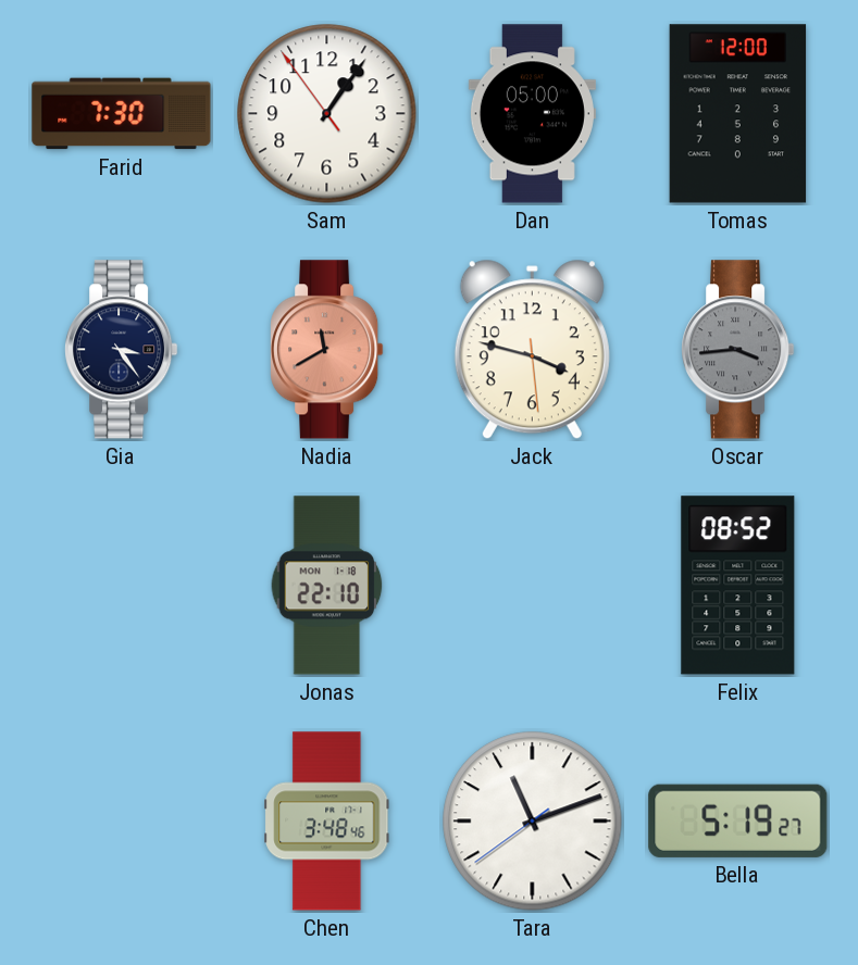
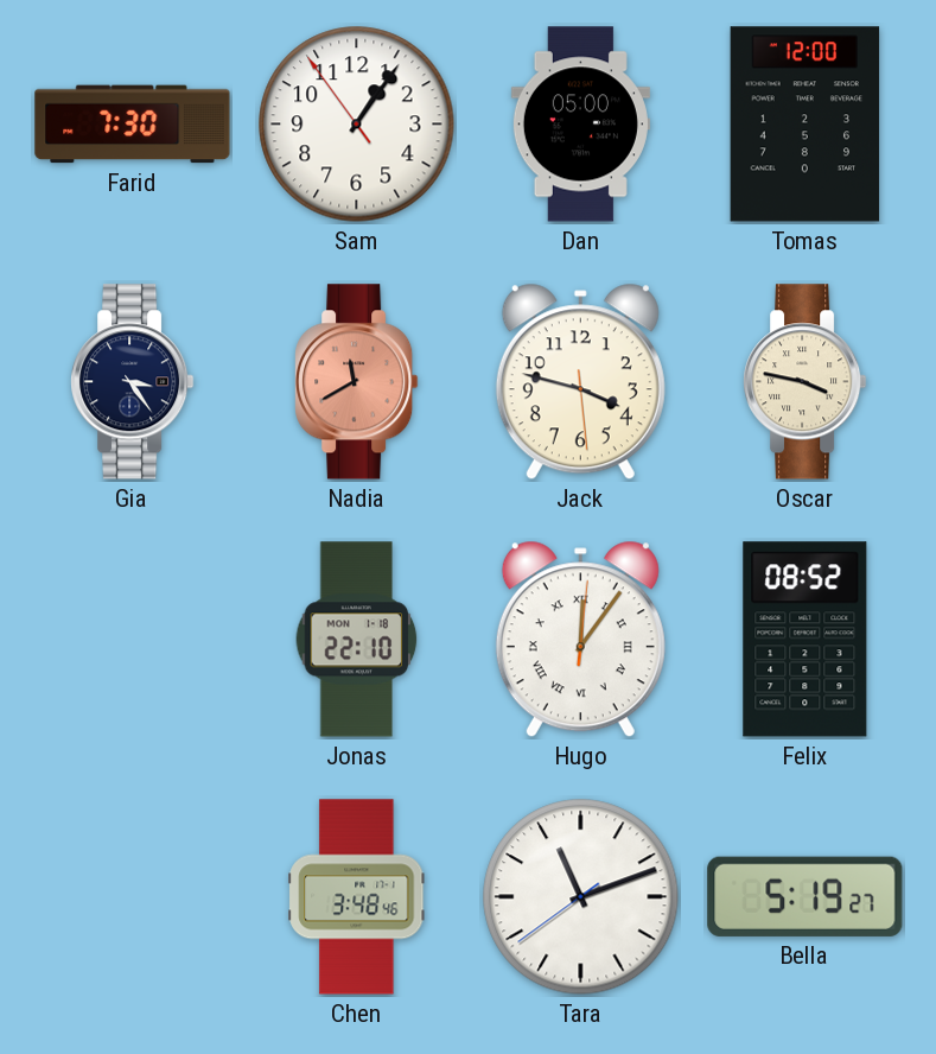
Oscar: 3:44 -> 3:47
Oscar dial: grey -> cream
Hugo: none -> 12:06
